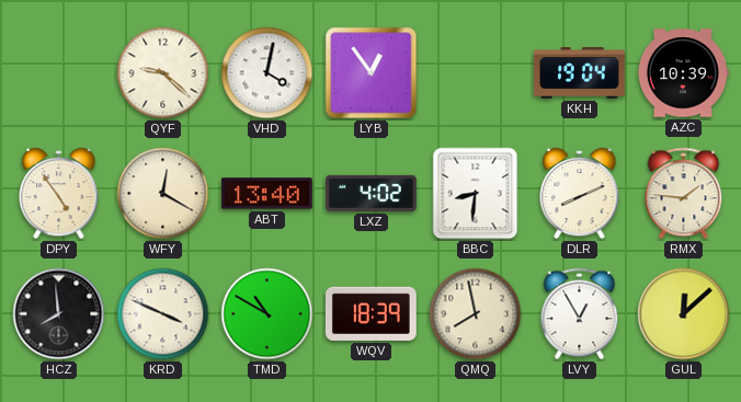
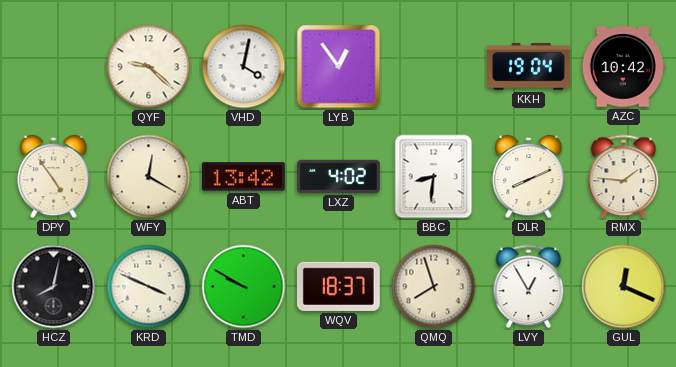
AZC: 10:39 -> 10:42
ABT: 13:40 -> 13:42
HCZ: 7:59 -> 8:02
TMD: 10:50 -> 9:50
WQV: 18:39 -> 18:37
QMQ: 7:58 -> 7:57
GUL: 12:08 -> 12:19
